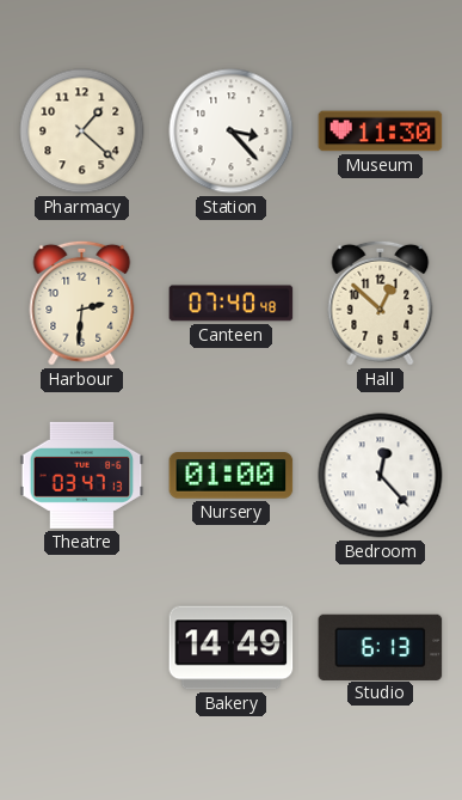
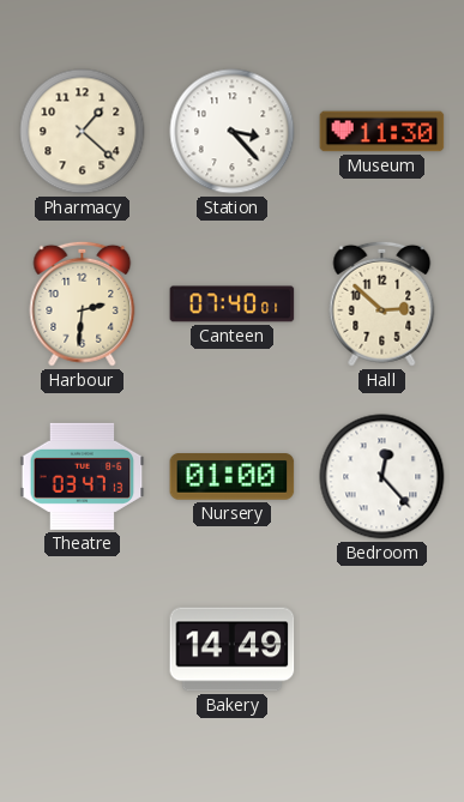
Canteen: 07:40:48 -> 07:40:01
Hall: 12:52 -> 2:52
Studio: 6:13 -> none
